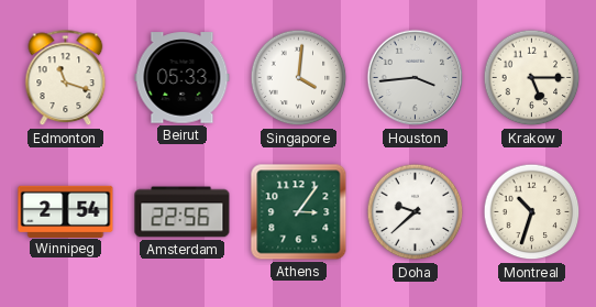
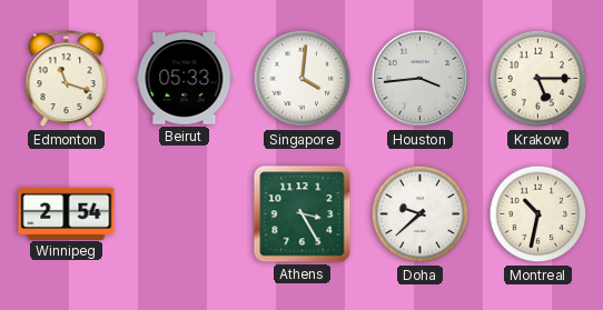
Amsterdam: 22:56 -> none
Athens: 3:06 -> 3:25
Montreal: 10:33 -> 10:32
